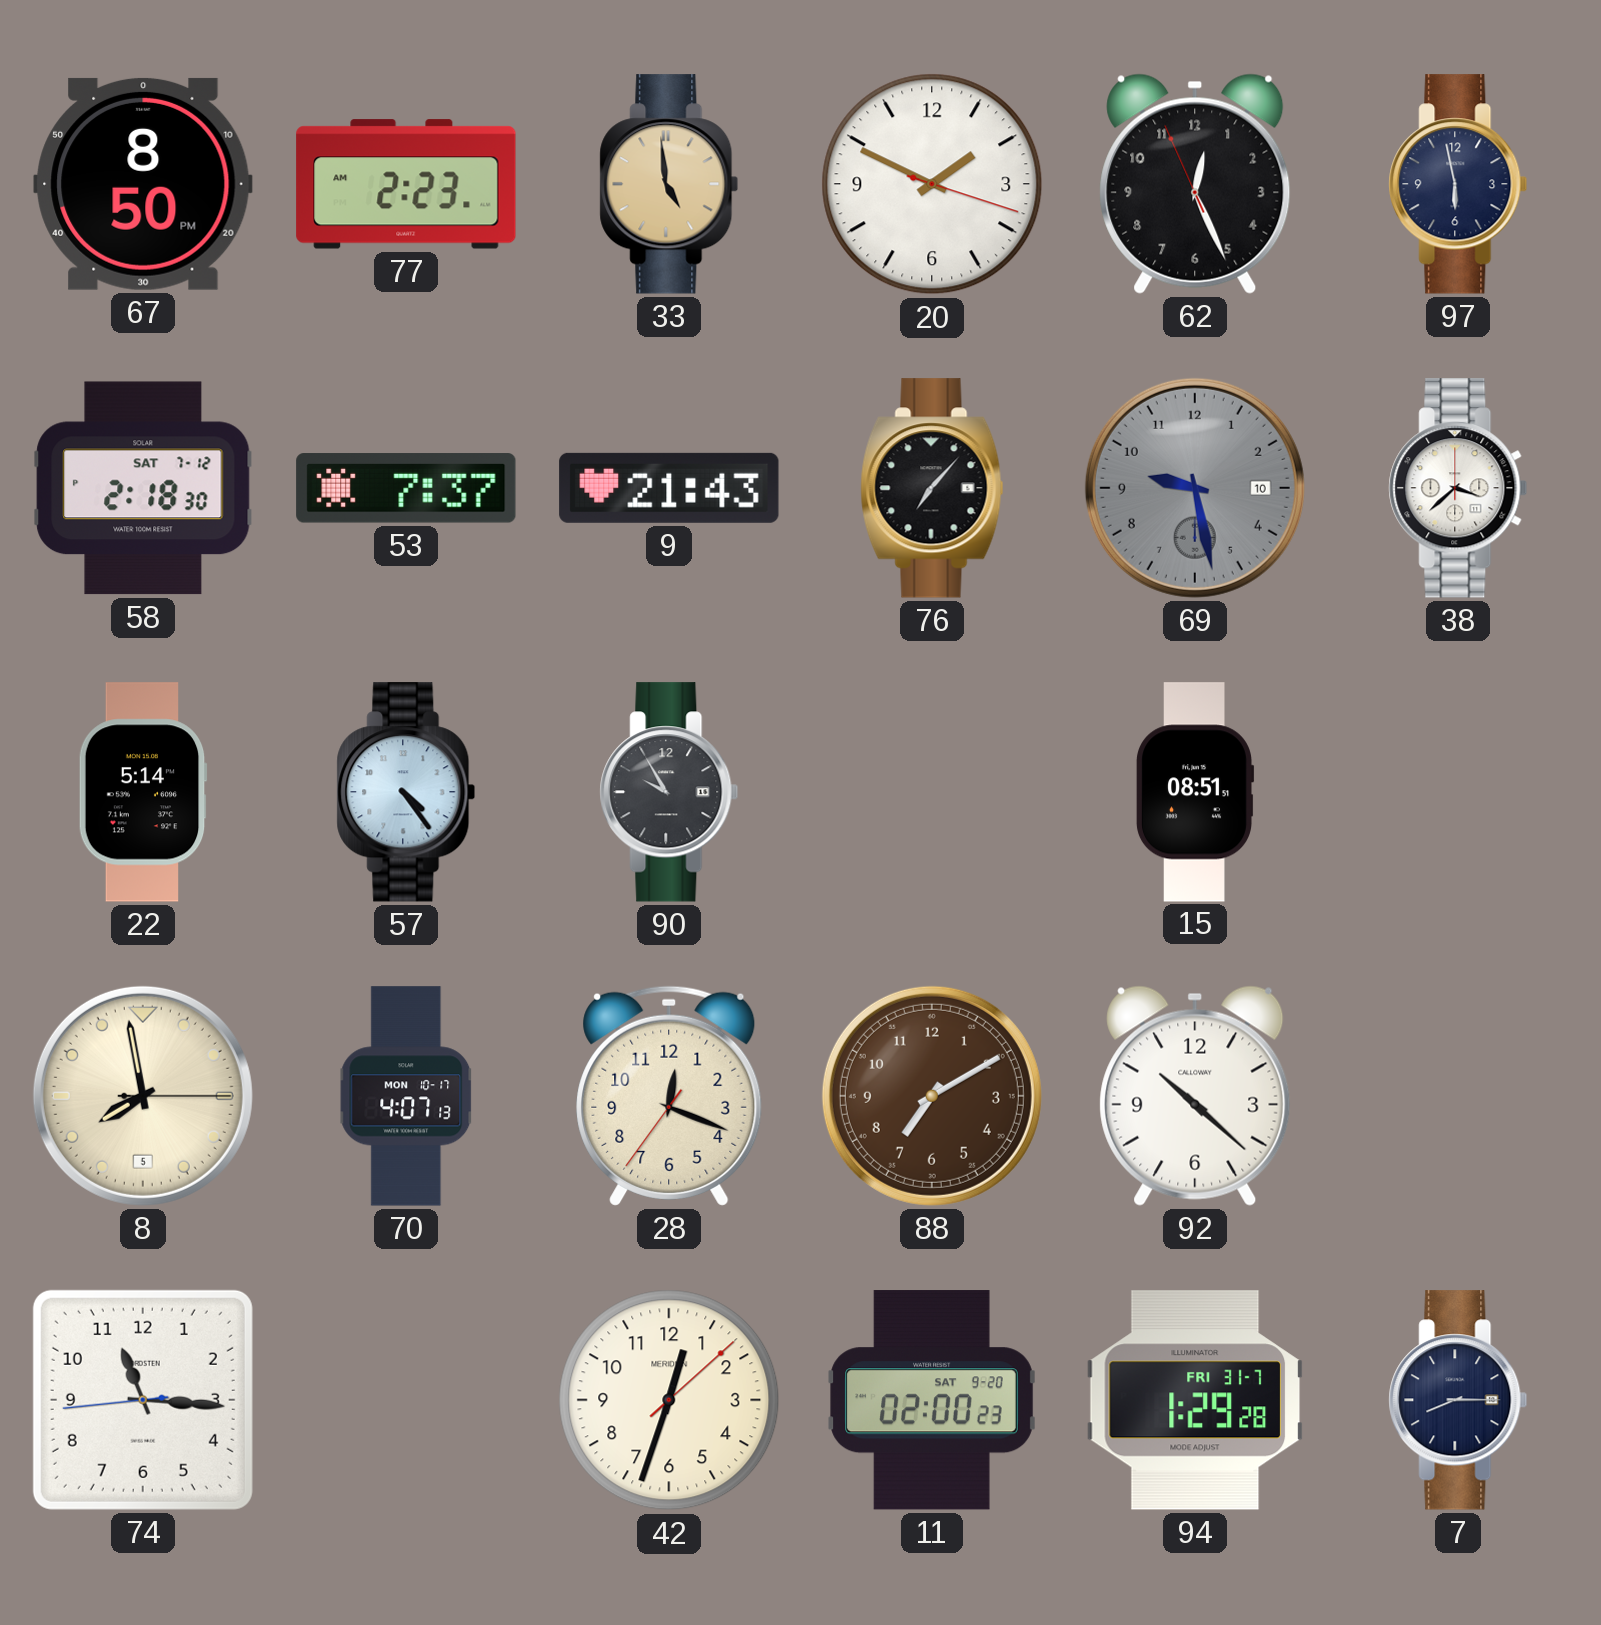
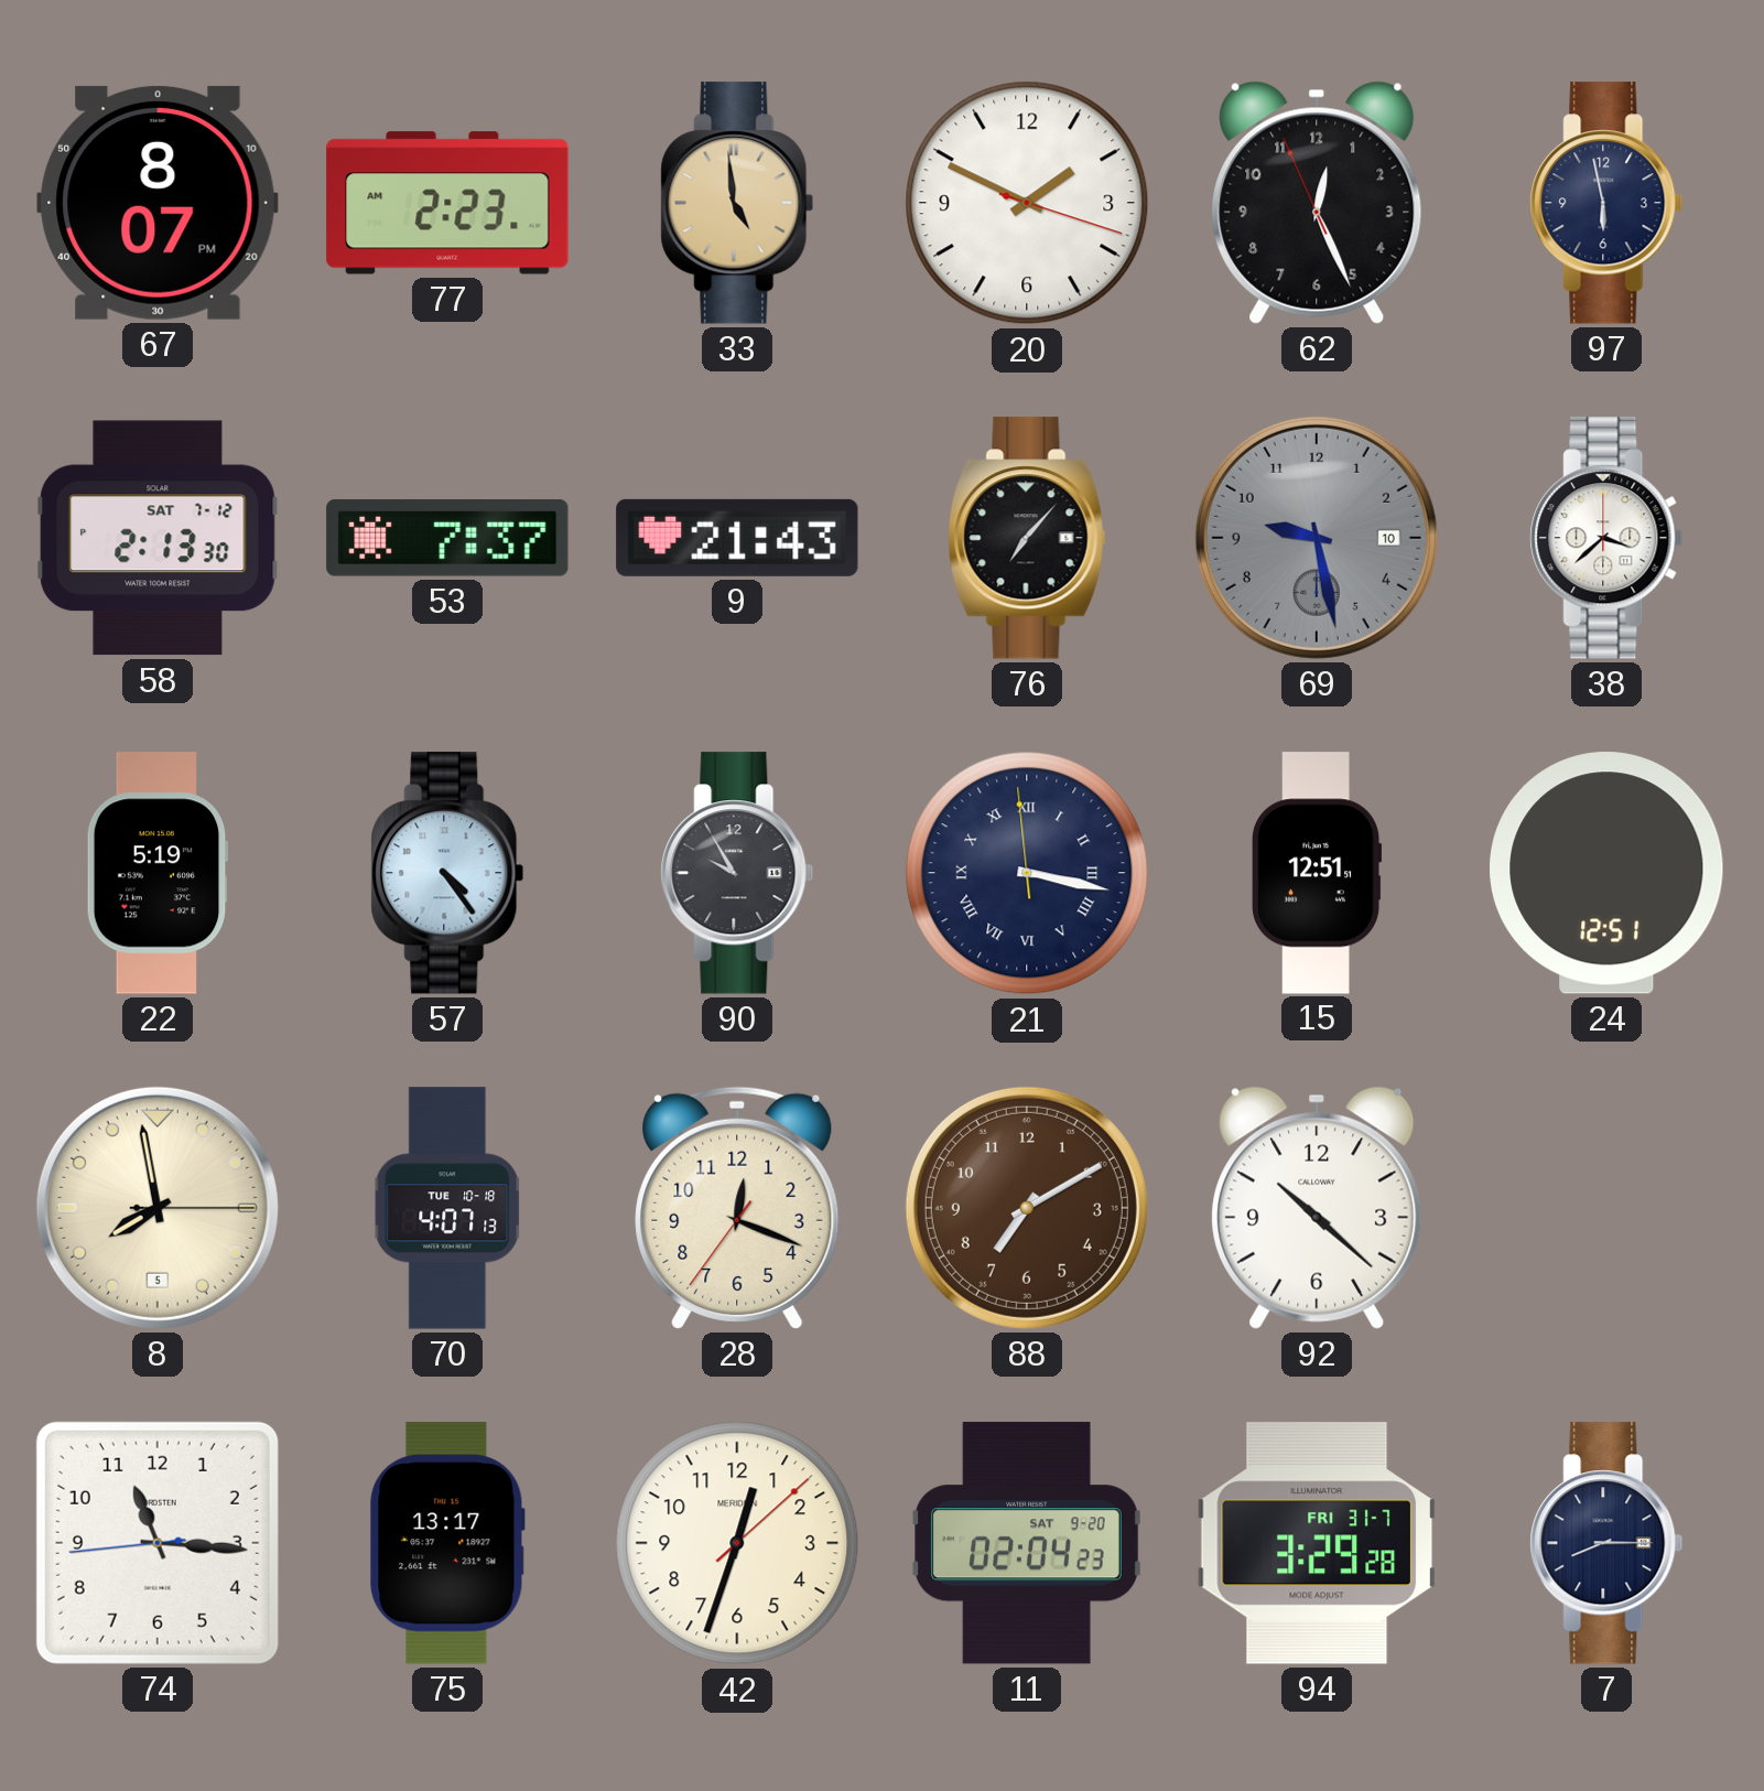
67: 8:50 -> 8:07
58: 2:18 -> 2:13
22: 5:14 -> 5:19
21: none -> 3:16
15: 08:51 -> 12:51
24: none -> 12:51
70 date: MON 10-17 -> TUE 10-18
75: none -> 13:17
11: 02:00 -> 02:04
94: 1:29 -> 3:29
